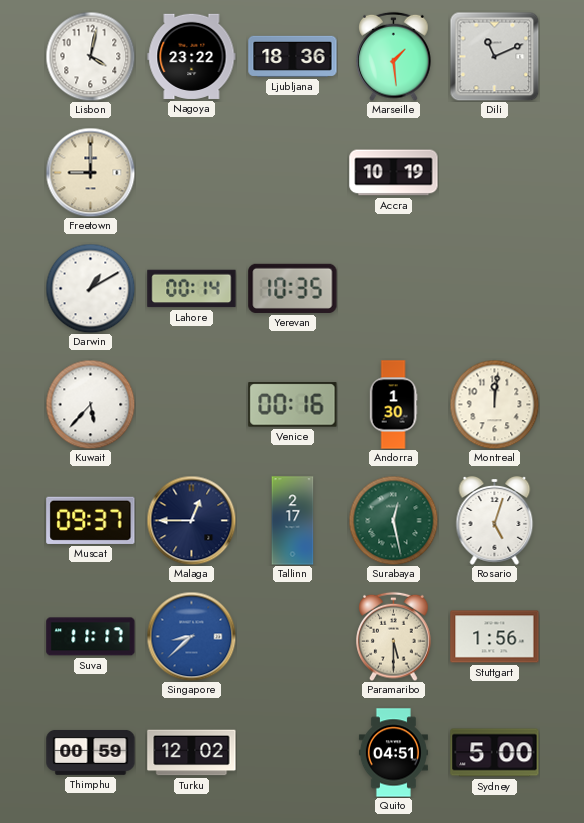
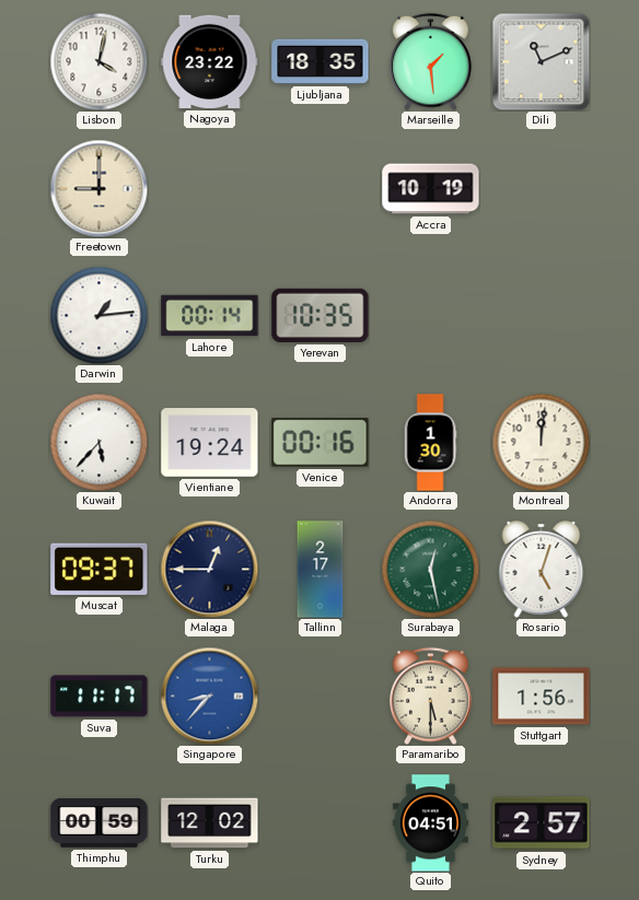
Ljubljana: 18:36 -> 18:35
Darwin: 1:10 -> 1:14
Vientiane: none -> 19:24
Singapore: 8:38 -> 8:37
Sydney: 5:00 -> 2:57
